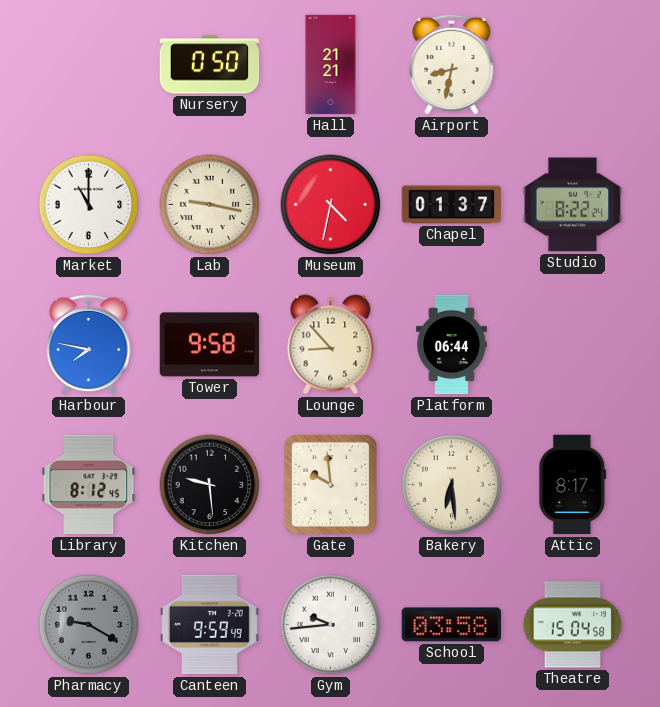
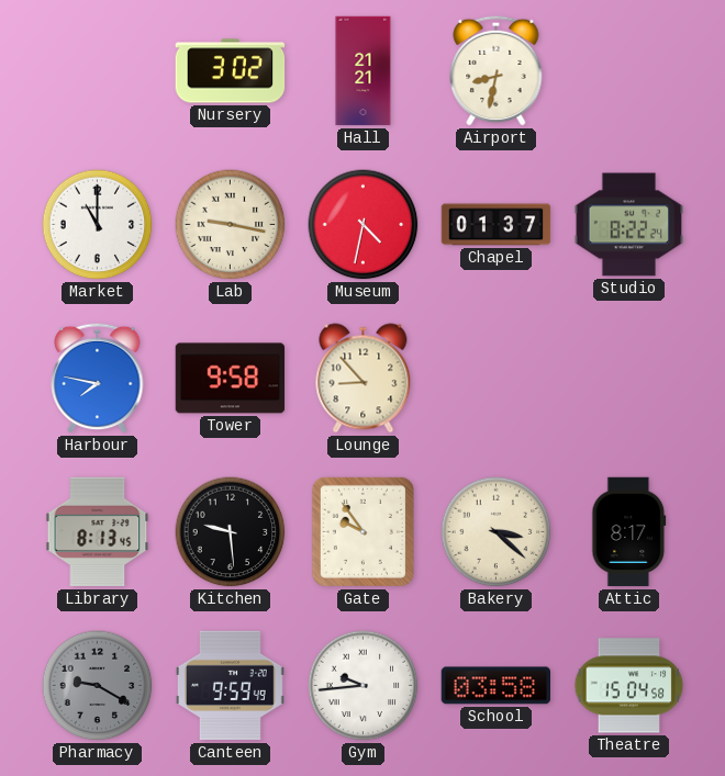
Nursery: 0:50 -> 3:02
Platform: 06:44 -> none
Library: 8:12 -> 8:13
Gate: 9:59 -> 9:54
Bakery: 6:29 -> 3:22
